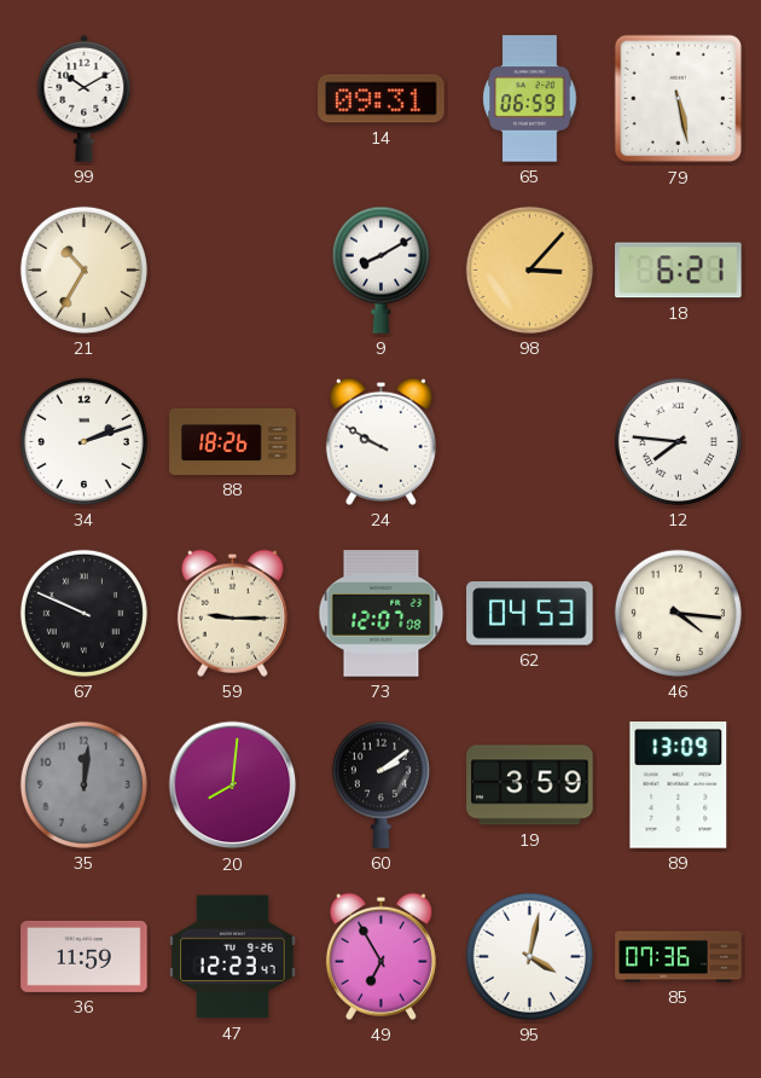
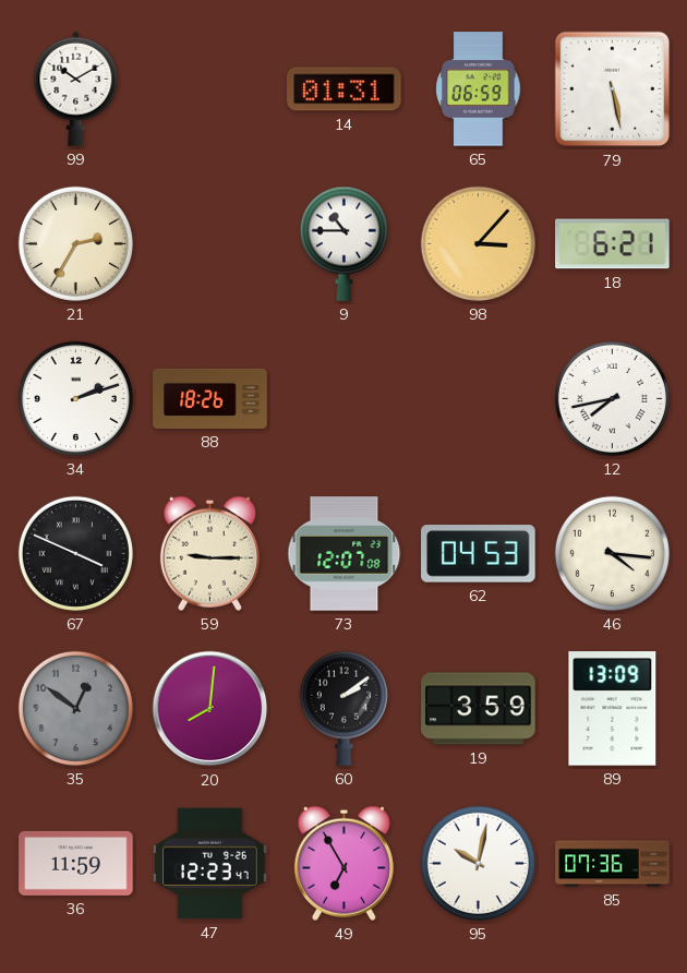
14: 09:31 -> 01:31
21: 10:35 -> 2:35
9: 8:10 -> 10:45
24: 9:50 -> none
12: 7:46 -> 7:43
67: 9:49 -> 3:49
35: 12:01 -> 12:51
95: 4:02 -> 10:02
